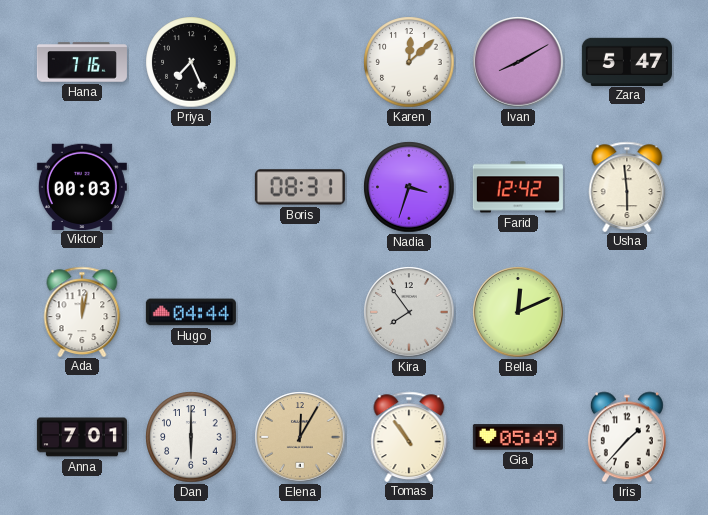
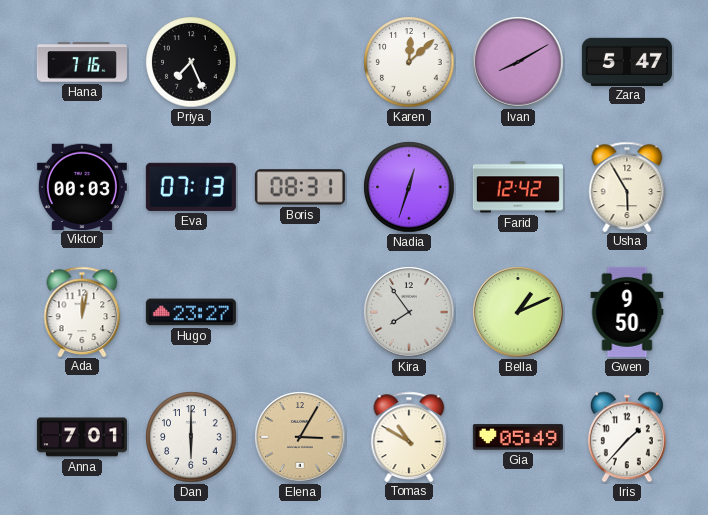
Eva: none -> 07:13
Nadia: 3:33 -> 12:33
Usha: 5:59 -> 5:55
Hugo: 04:44 -> 23:27
Bella: 12:11 -> 1:11
Gwen: none -> 9:50
Elena: 12:05 -> 3:05
Tomas: 10:54 -> 10:50
